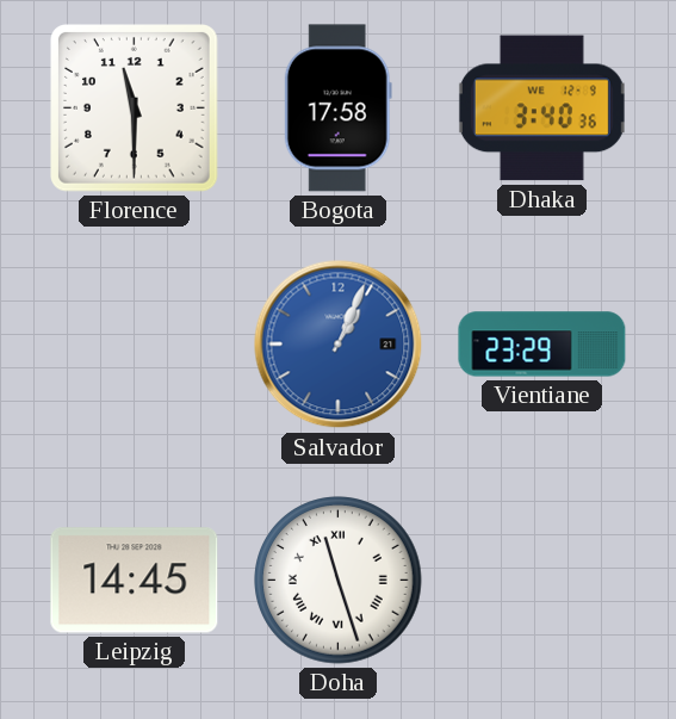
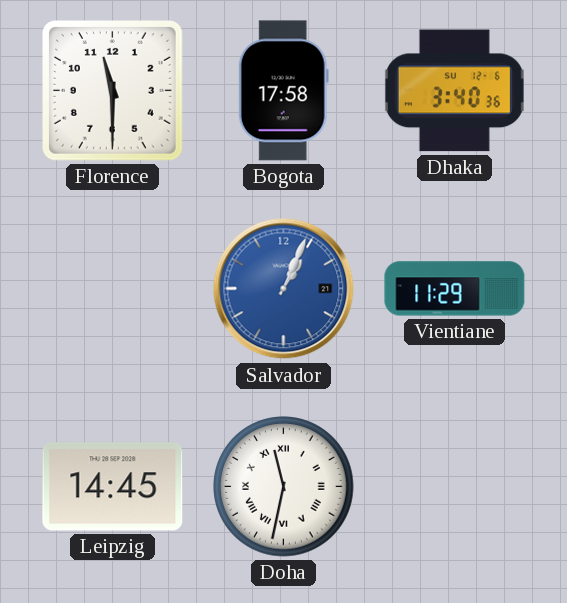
Dhaka date: WE 12-9 -> SU 12-6
Vientiane: 23:29 -> 11:29
Doha: 11:27 -> 11:32
